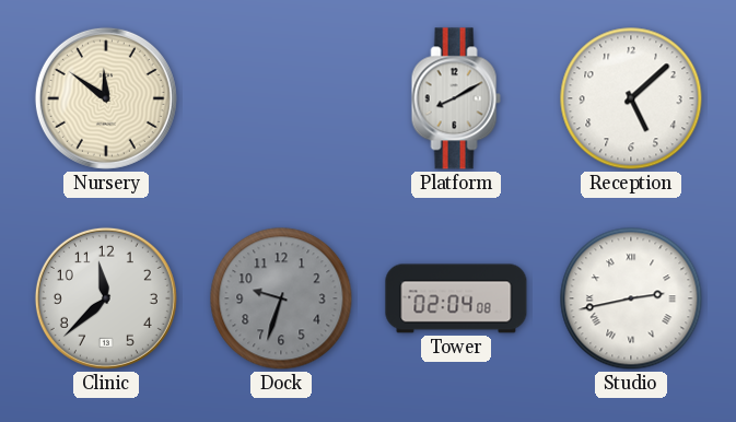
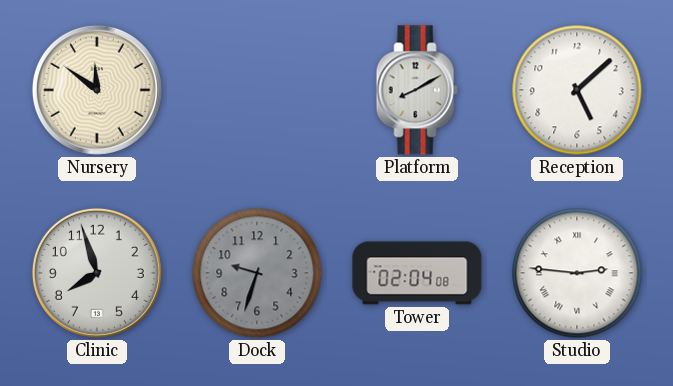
Clinic: 11:38 -> 7:57
Studio: 2:43 -> 2:46
